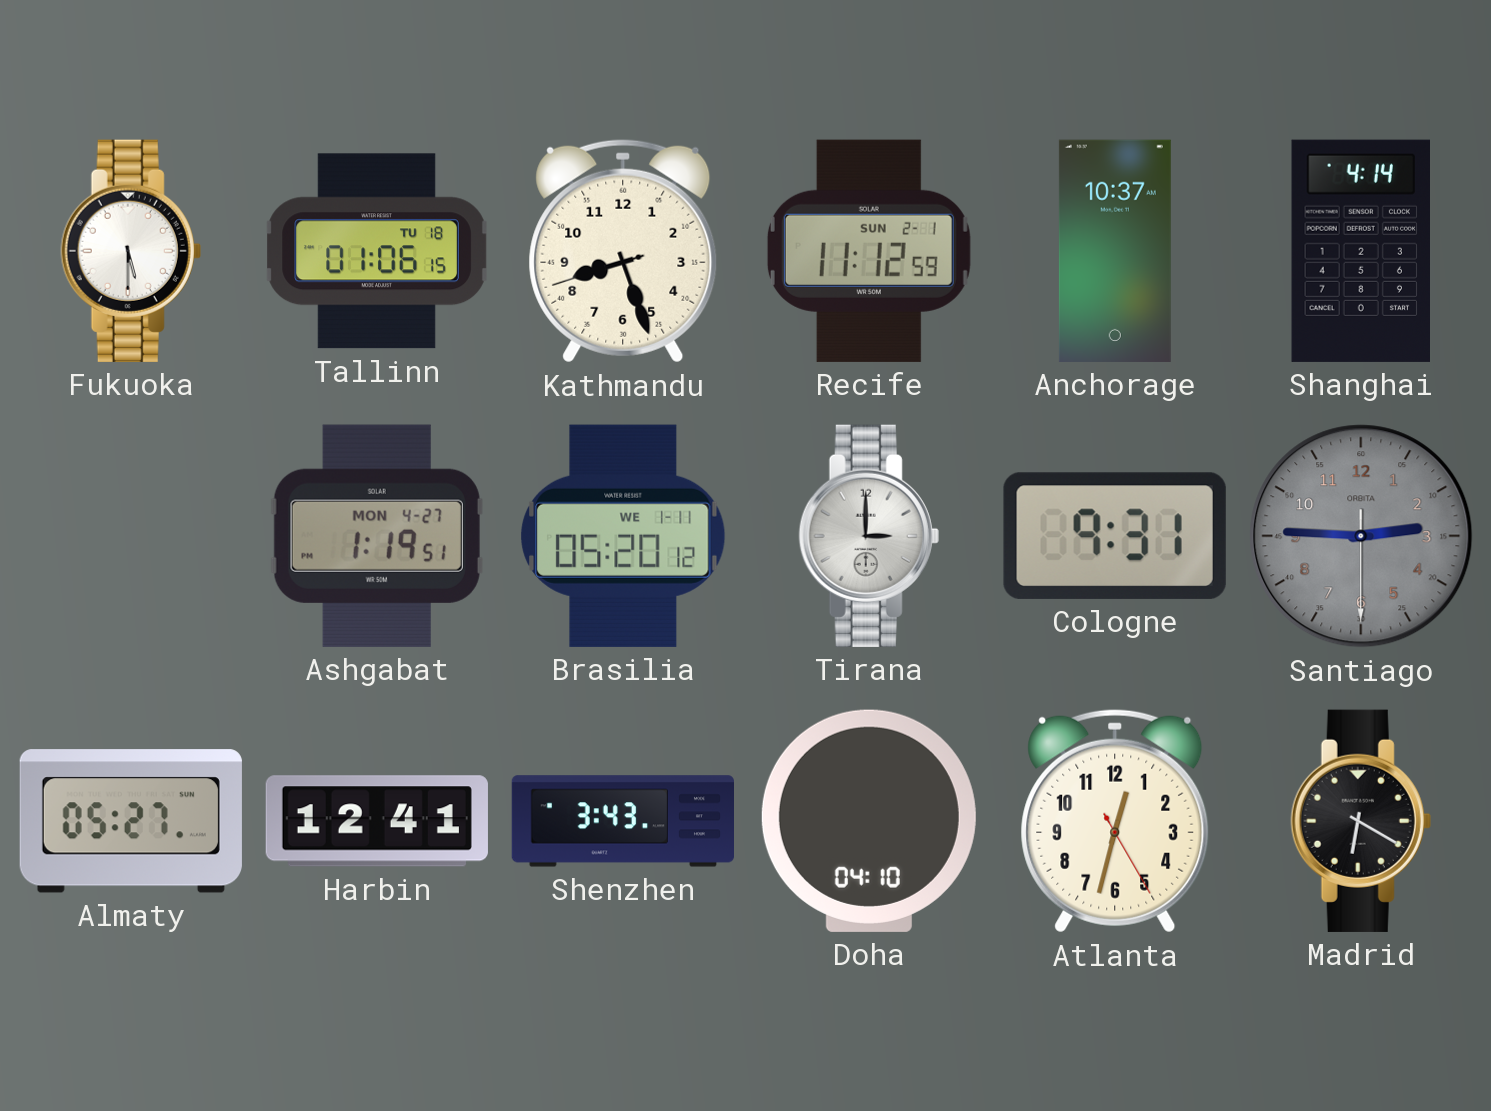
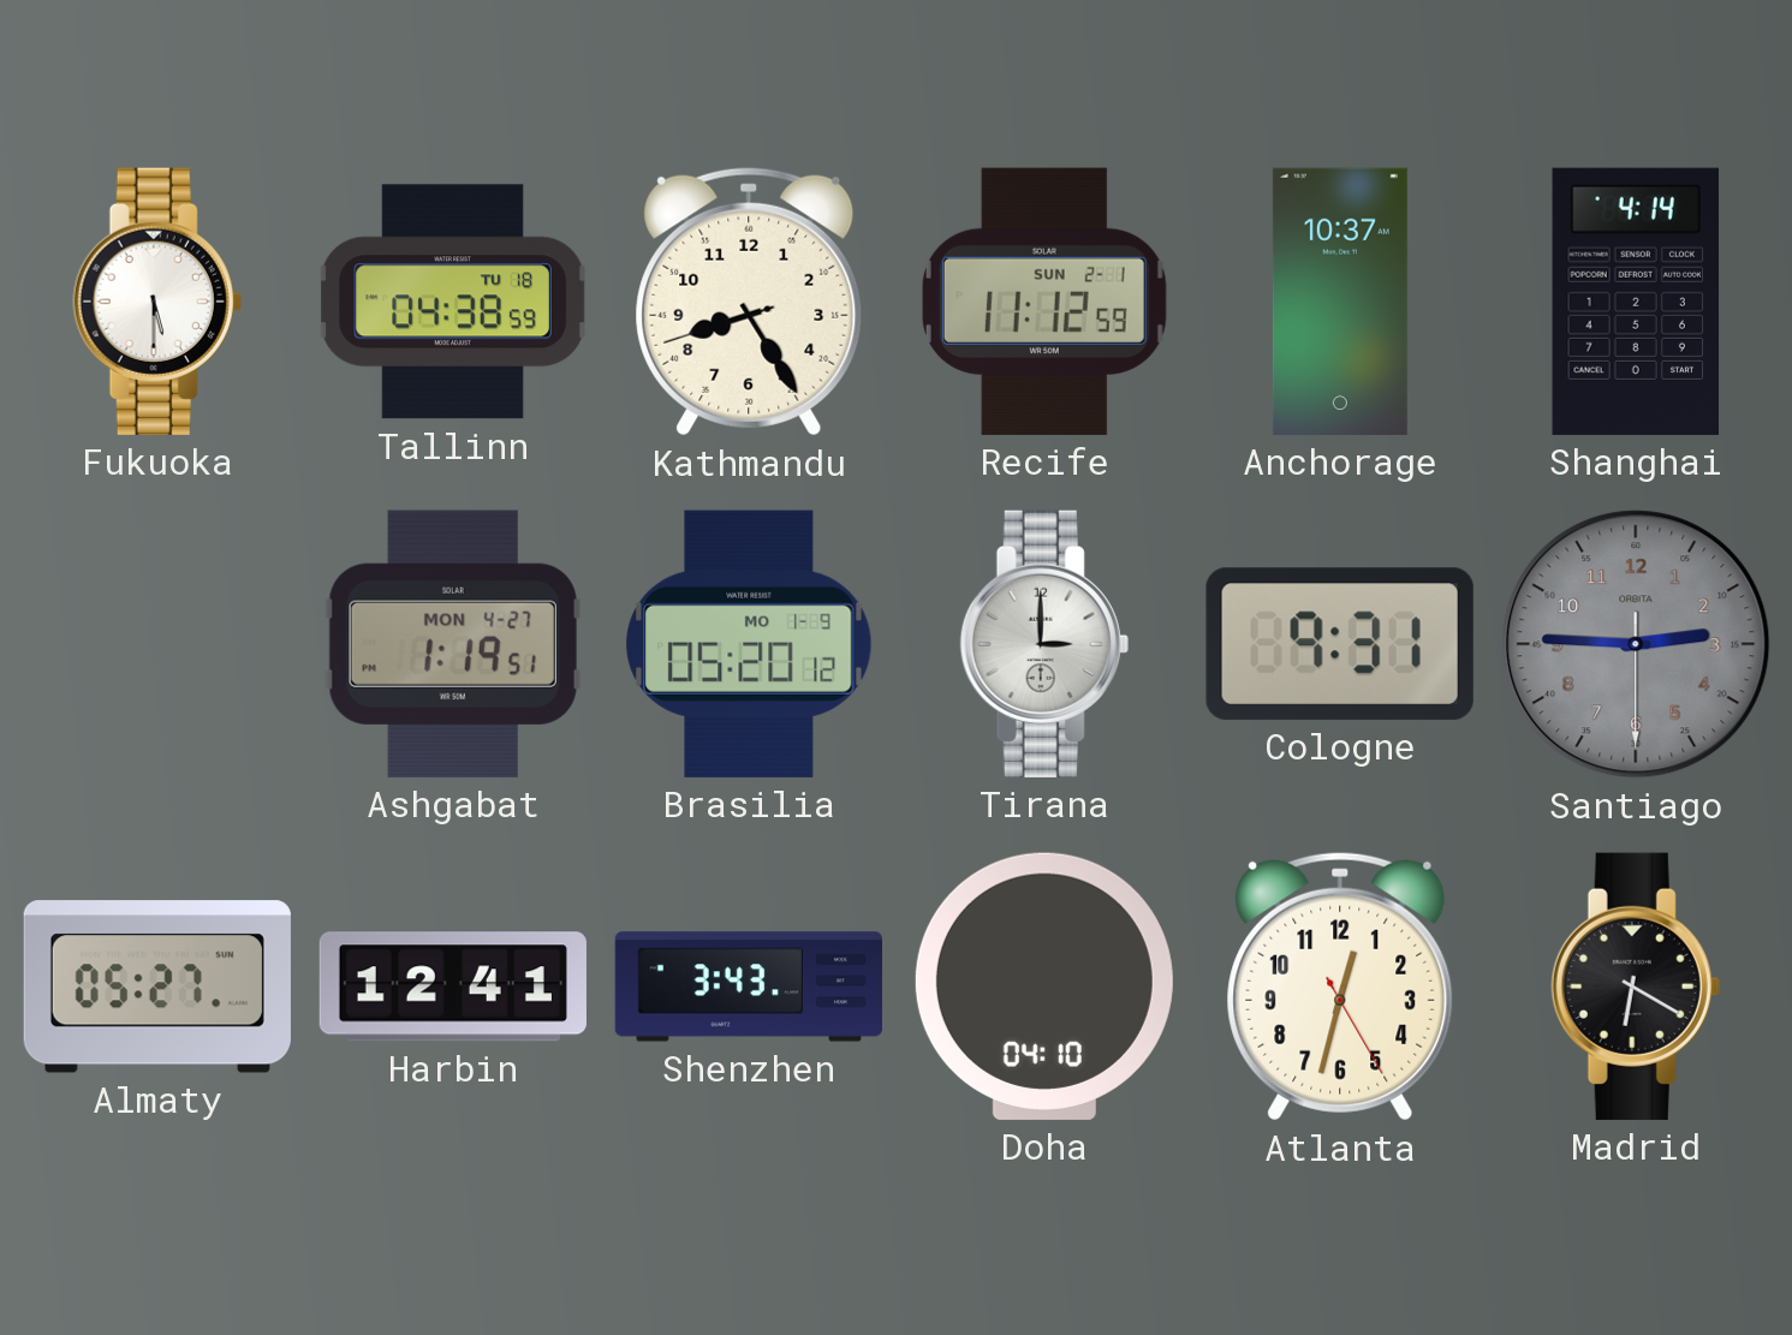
Tallinn: 01:06 -> 04:38
Kathmandu: 8:26 -> 8:24
Brasilia date: WE 1-11 -> MO 1-9
